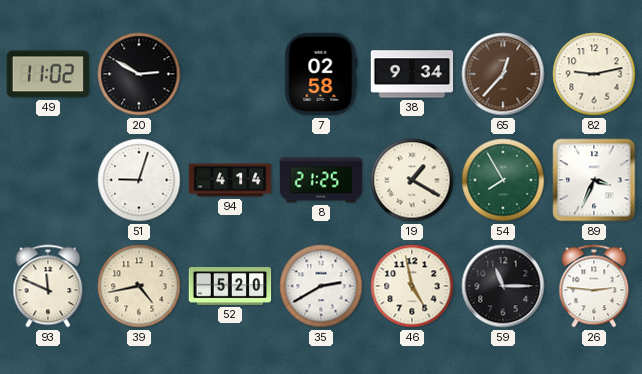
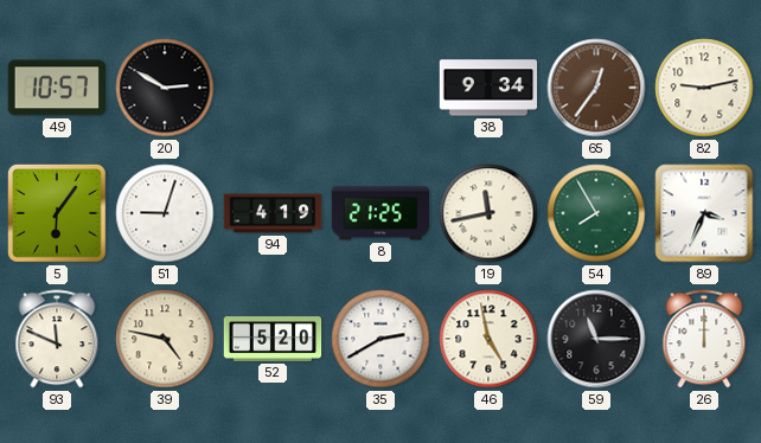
49: 11:02 -> 10:57
7: 02:58 -> none
65: 12:37 -> 12:36
5: none -> 6:06
94: 4:14 -> 4:19
19: 1:20 -> 11:43
39: 4:43 -> 4:47
26: 2:46 -> 12:00
